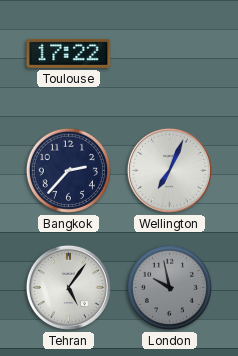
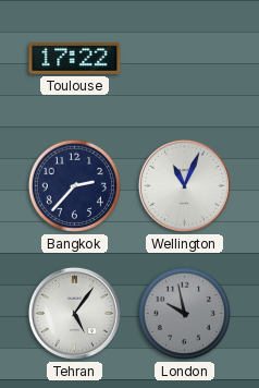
Wellington: 7:04 -> 11:04
